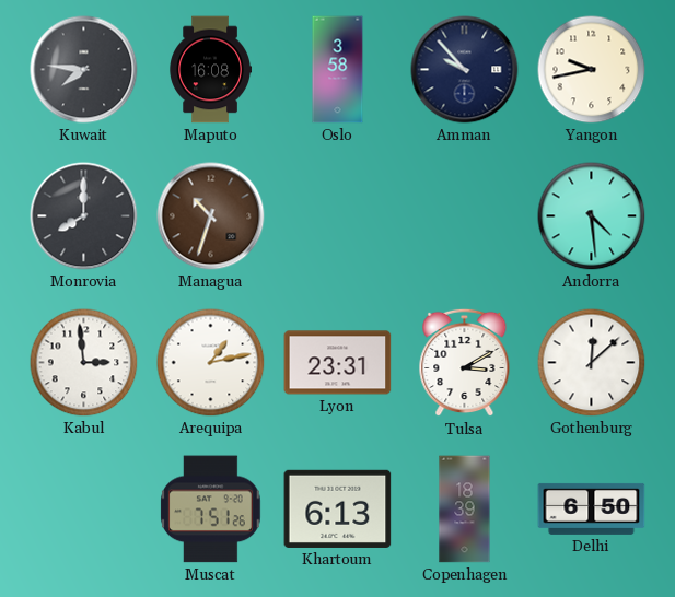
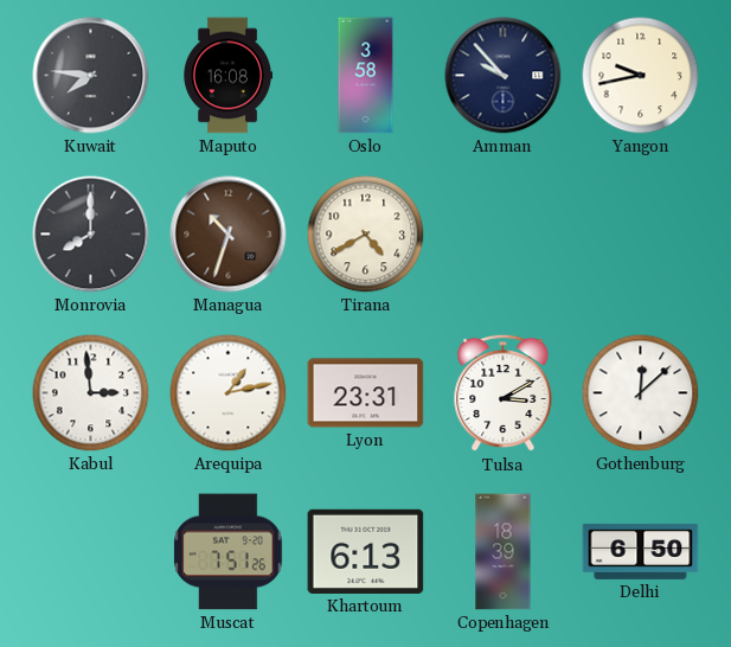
Tirana: none -> 4:40
Andorra: 4:29 -> none
